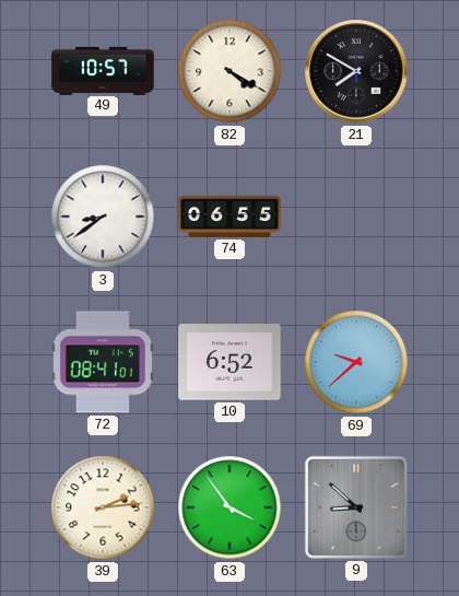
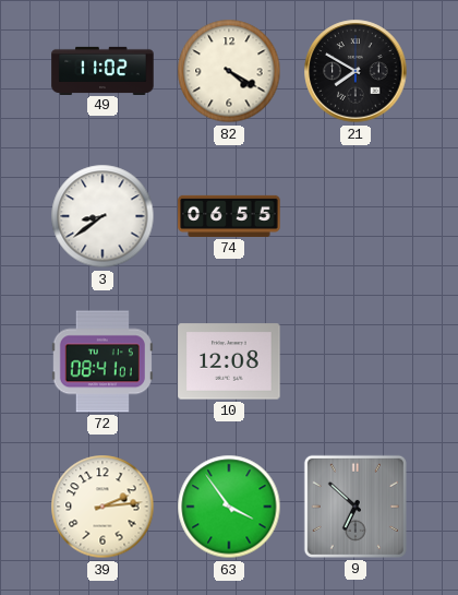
49: 10:57 -> 11:02
10: 6:52 -> 12:08
69: 9:38 -> none
9: 8:52 -> 6:52
